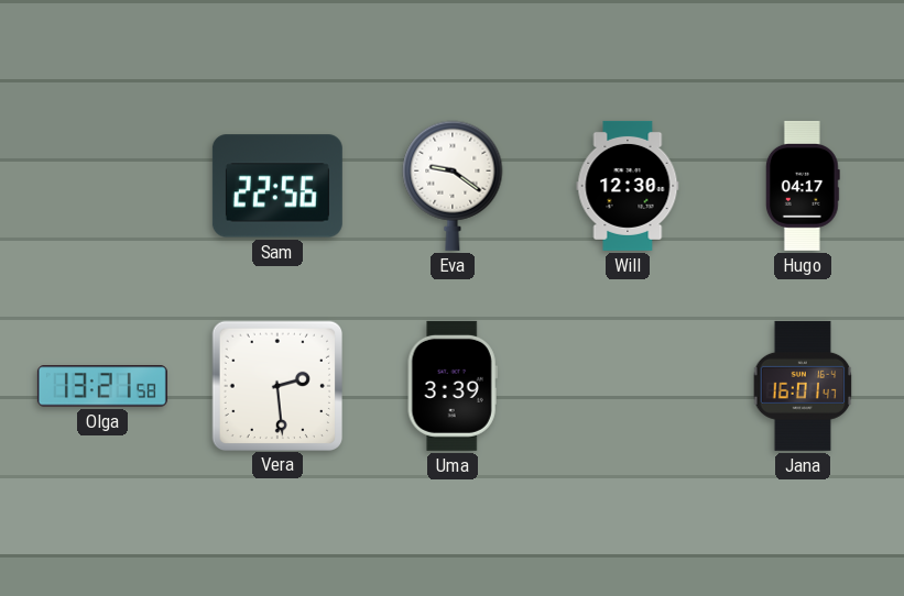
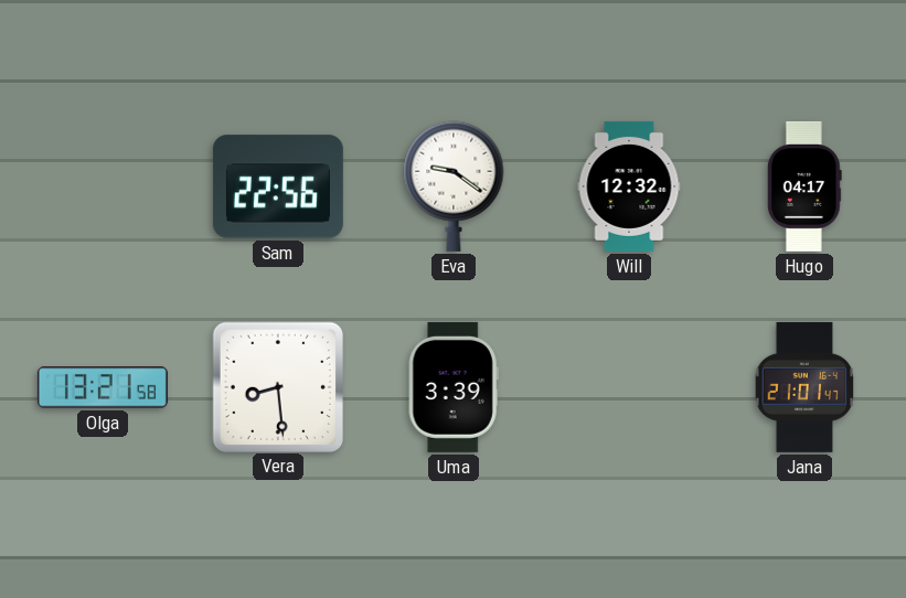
Will: 12:30 -> 12:32
Vera: 2:29 -> 8:29
Jana: 16:01 -> 21:01
